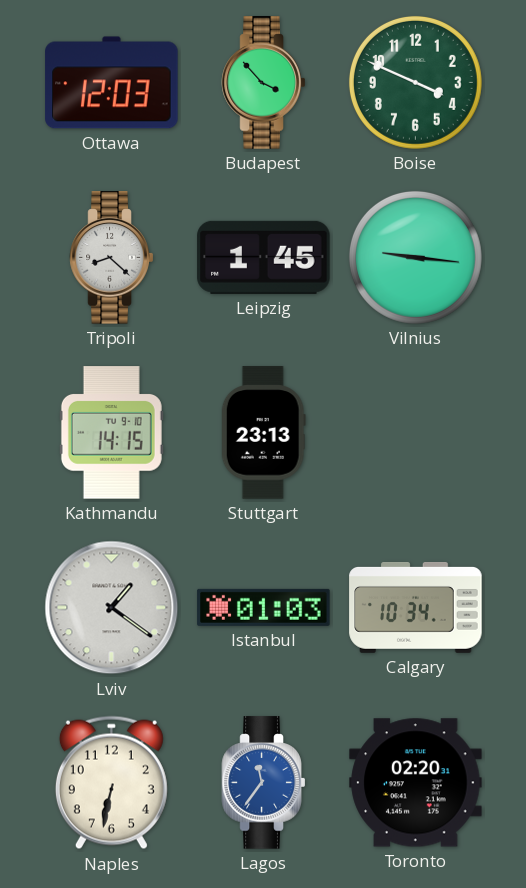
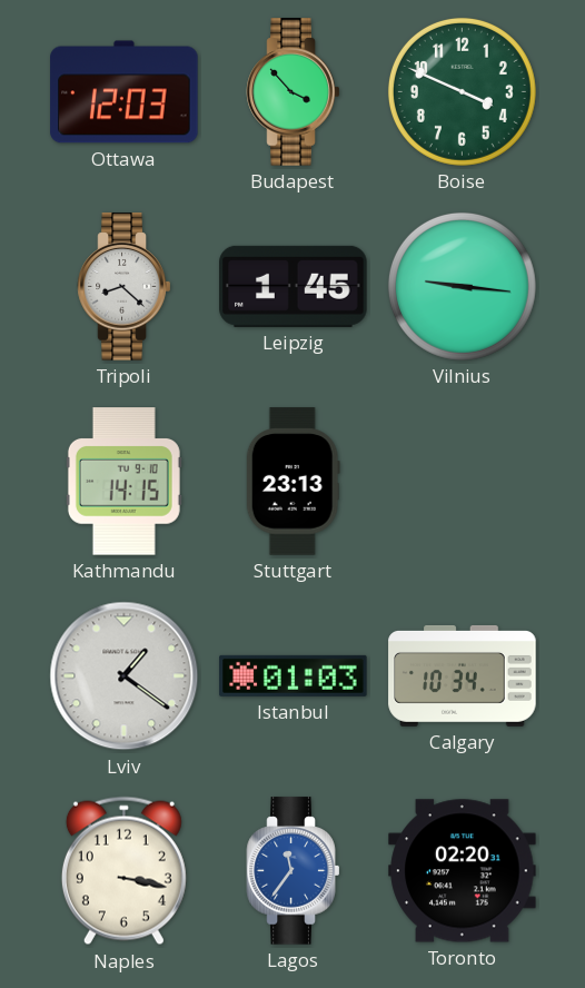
Naples: 6:32 -> 3:17
